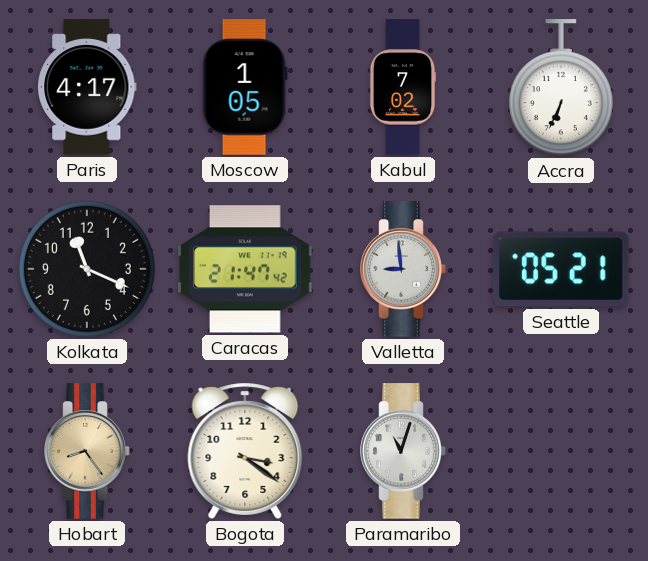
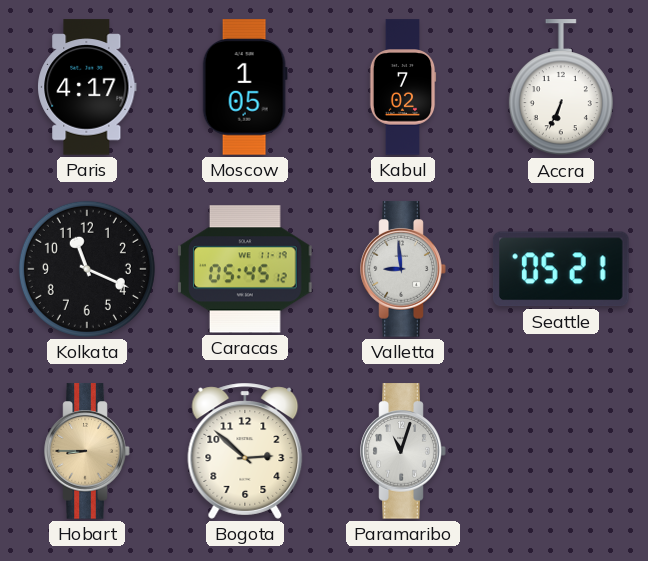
Caracas: 21:47 -> 05:45
Hobart: 8:24 -> 8:45
Bogota: 3:21 -> 2:52
